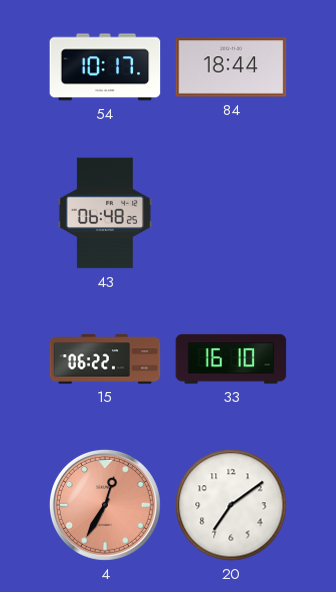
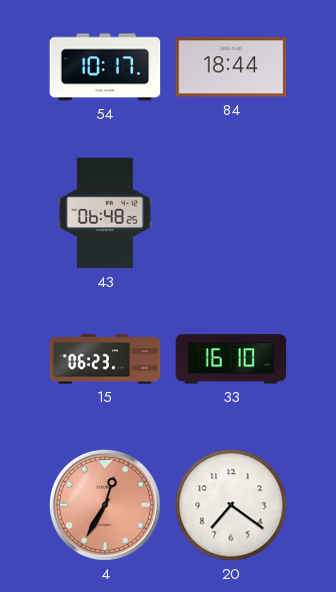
15: 06:22 -> 06:23
20: 7:09 -> 7:21
